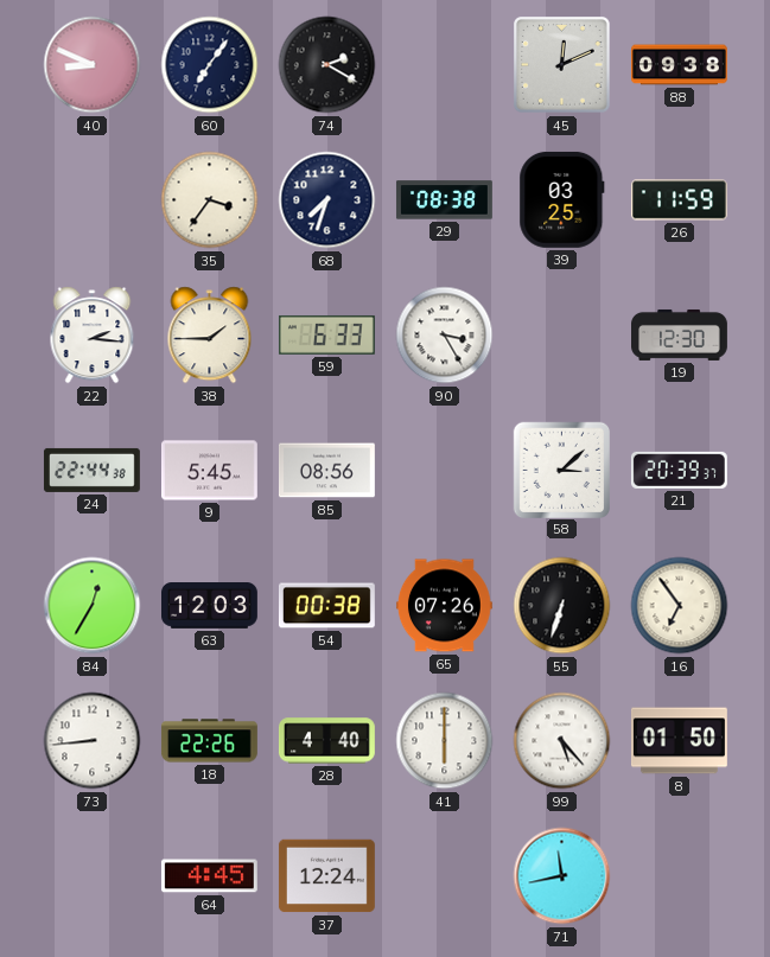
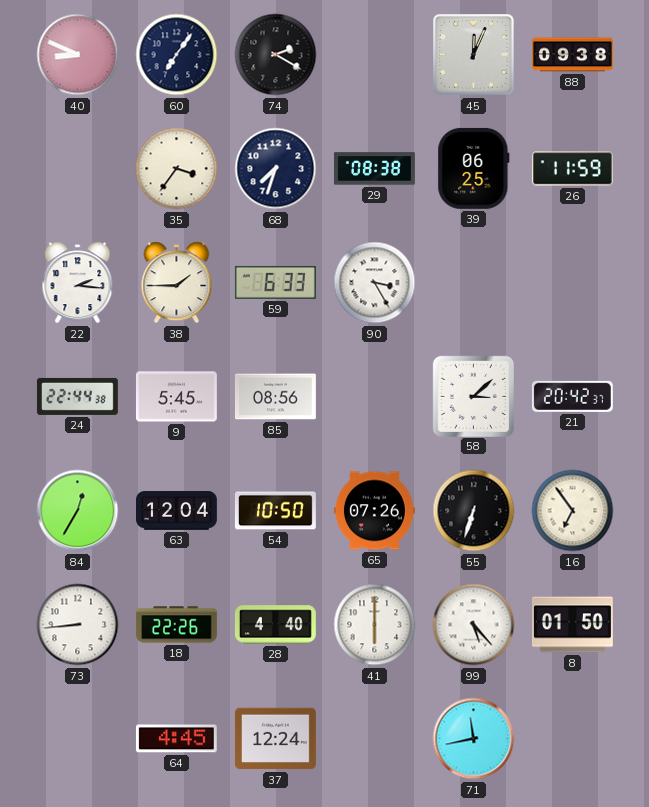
45: 12:11 -> 12:04
39: 03:25 -> 06:25
19: 12:30 -> none
21: 20:39 -> 20:42
63: 12:03 -> 12:04
54: 00:38 -> 10:50
